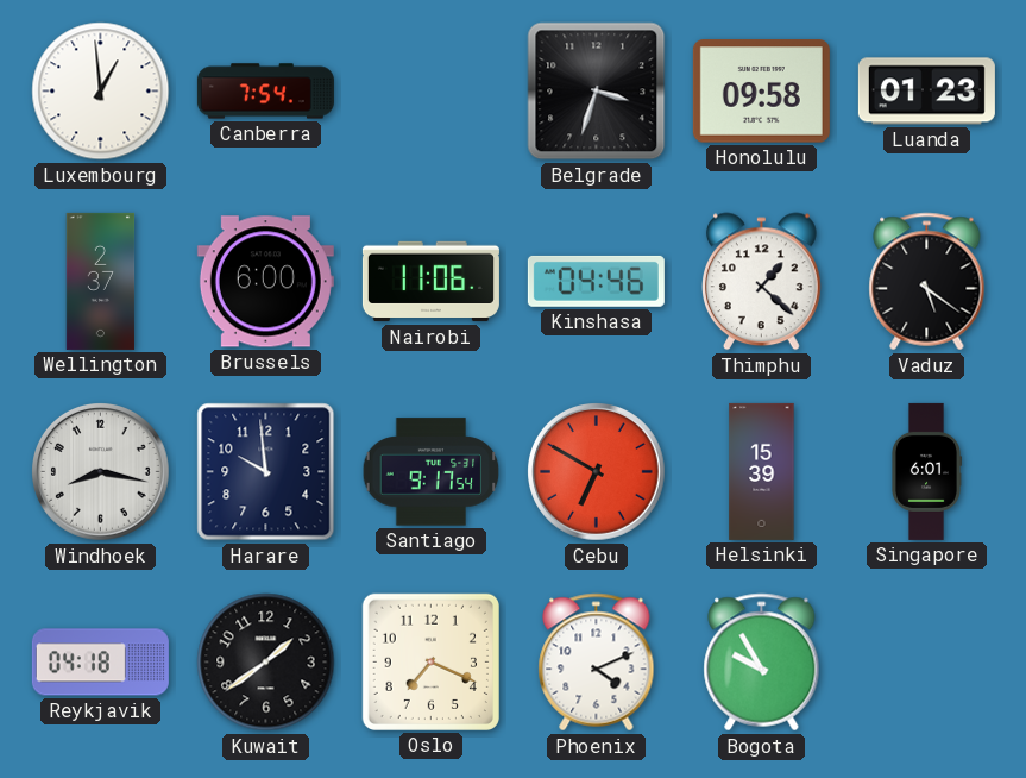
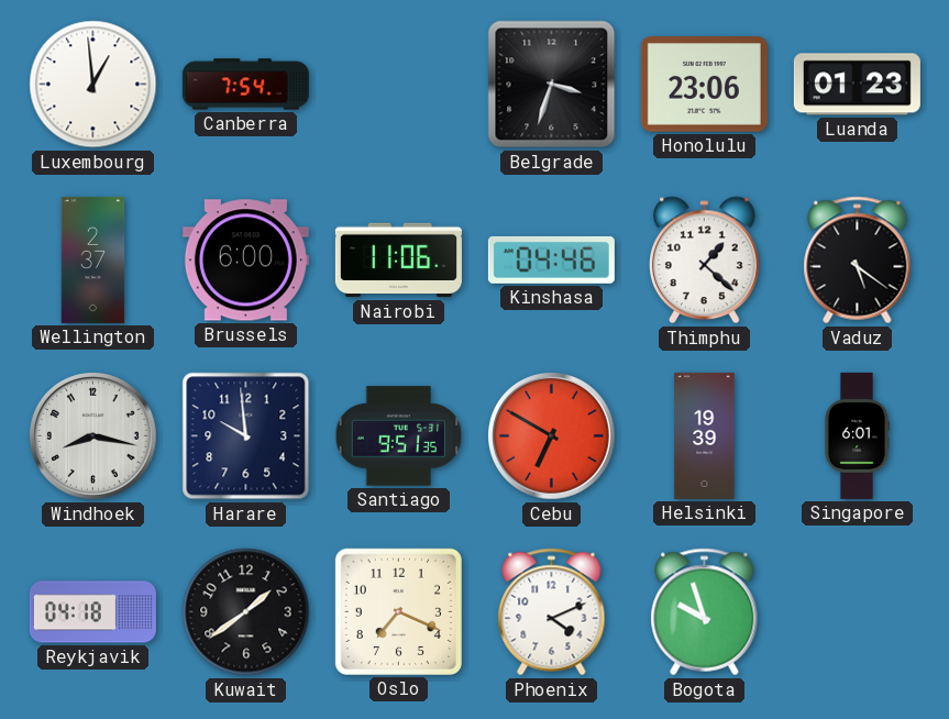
Honolulu: 09:58 -> 23:06
Santiago: 9:17 -> 9:51
Helsinki: 15:39 -> 19:39
Bogota: 9:55 -> 9:57
